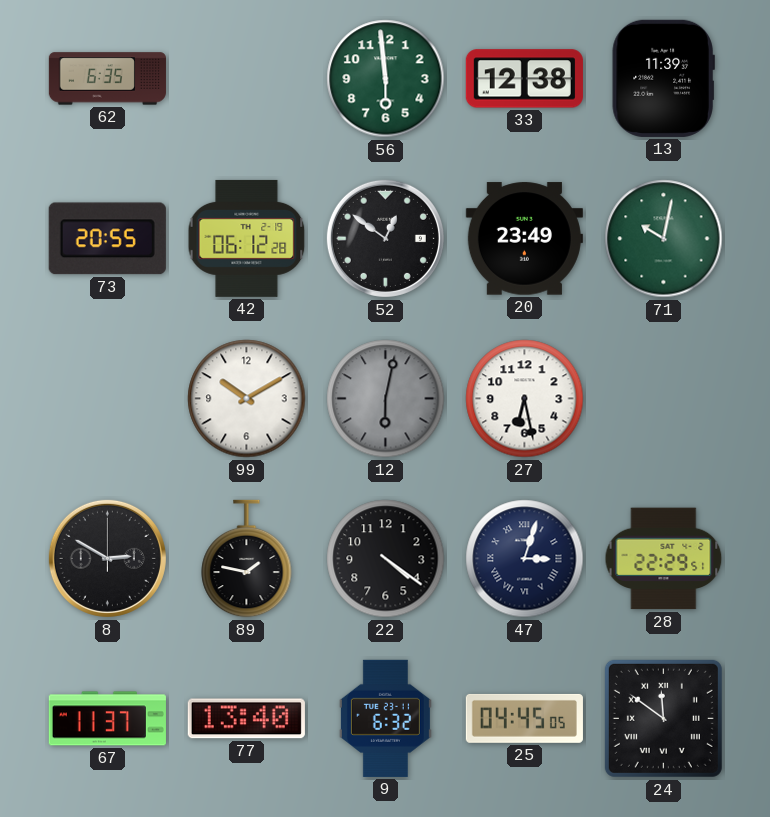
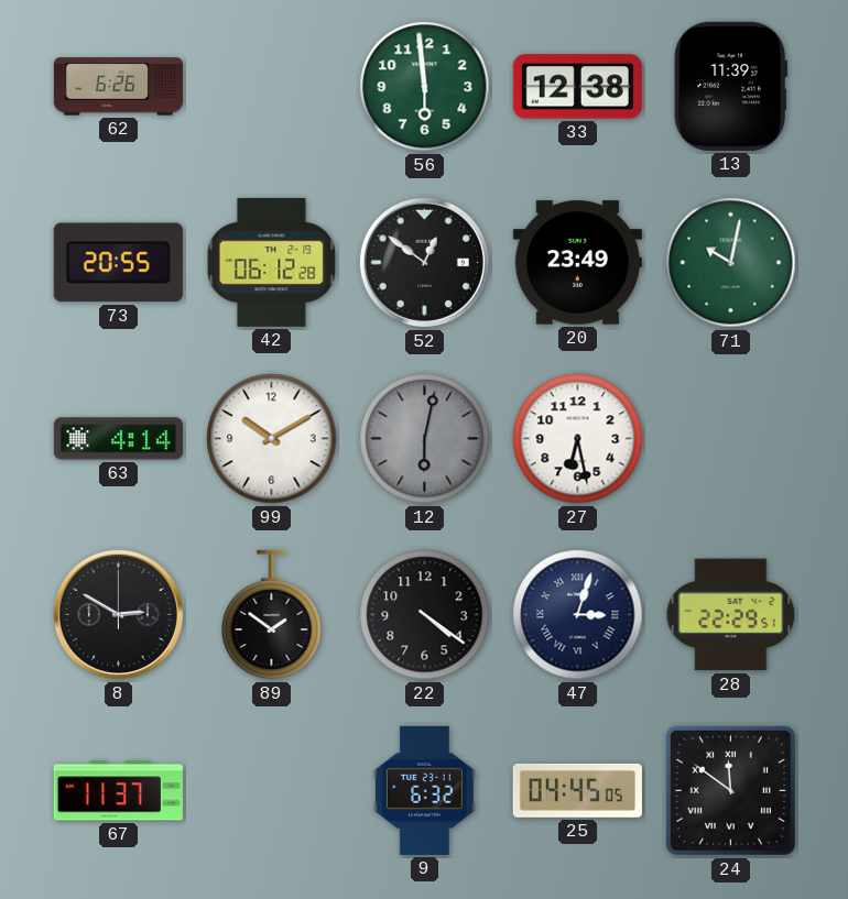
62: 6:35 -> 6:26
63: none -> 4:14
89: 1:47 -> 1:51
77: 13:40 -> none
